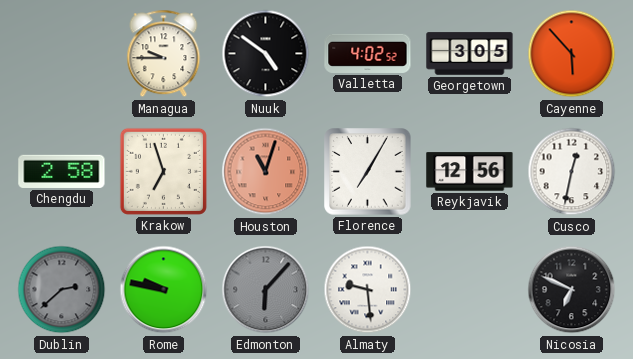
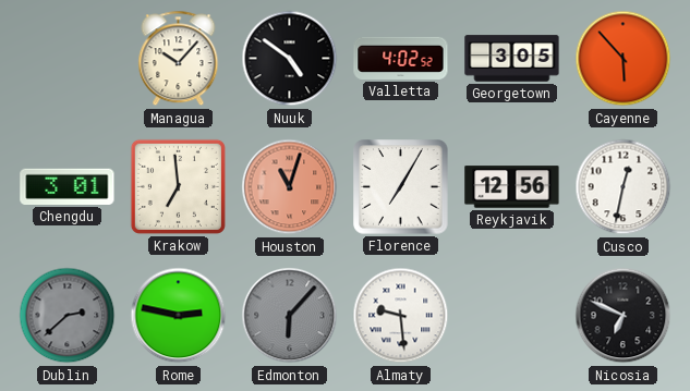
Managua: 9:45 -> 10:07
Chengdu: 2:58 -> 3:01
Krakow: 6:57 -> 6:59
Rome: 9:47 -> 2:47
